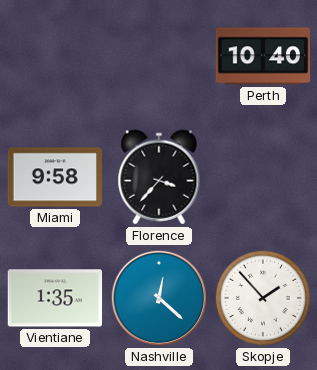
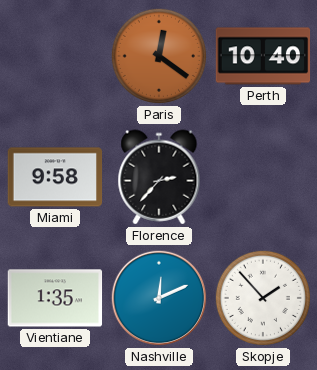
Paris: none -> 12:21
Florence: 3:37 -> 2:37
Nashville: 12:22 -> 12:11
